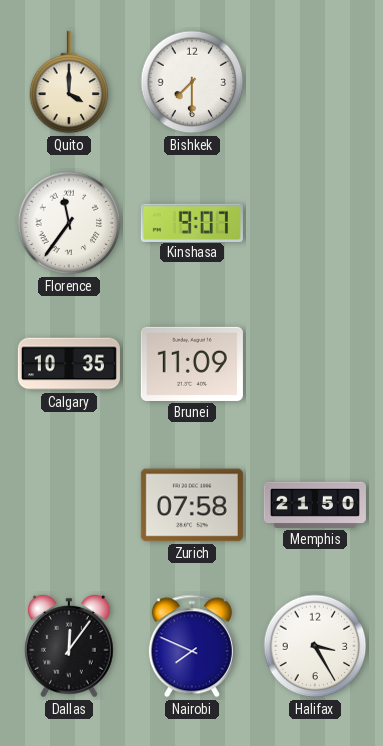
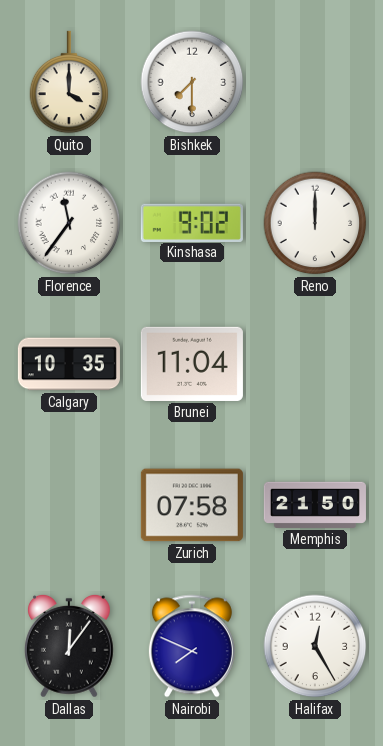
Kinshasa: 9:07 -> 9:02
Reno: none -> 12:00
Brunei: 11:09 -> 11:04
Halifax: 3:25 -> 12:25
